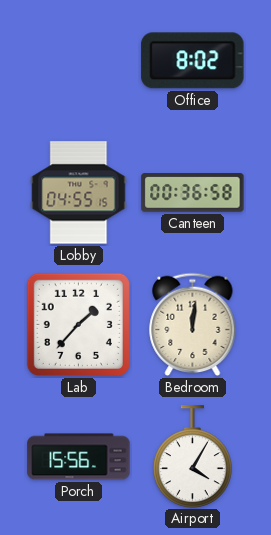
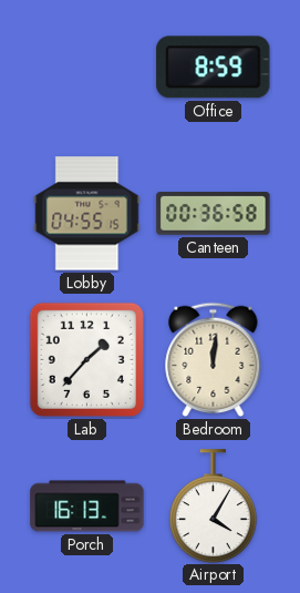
Office: 8:02 -> 8:59
Porch: 15:56 -> 16:13
